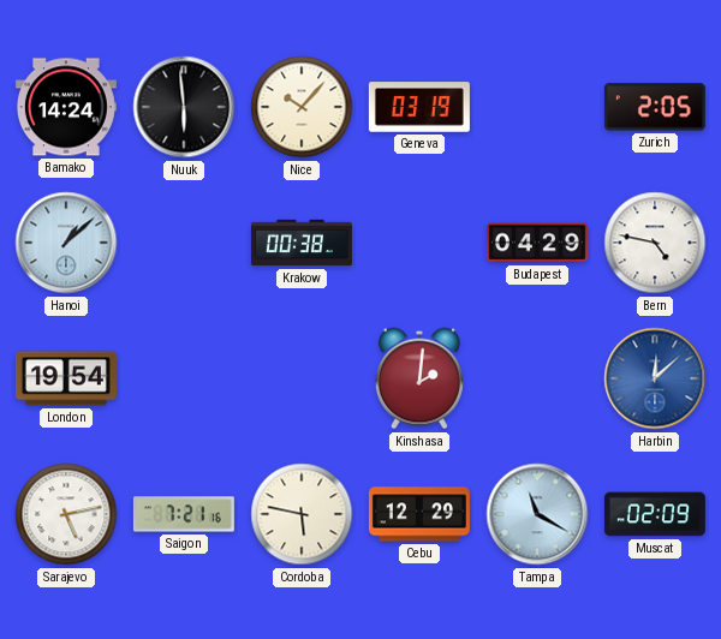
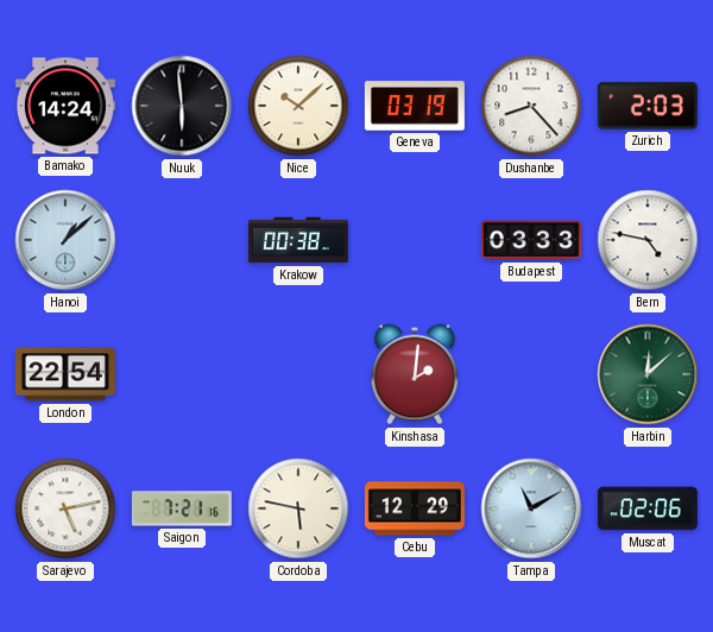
Nice: 10:07 -> 10:08
Dushanbe: none -> 8:23
Zurich: 2:05 -> 2:03
Budapest: 04:29 -> 03:33
London: 19:54 -> 22:54
Harbin dial: blue -> green
Tampa: 11:20 -> 11:10
Muscat: 02:09 -> 02:06
